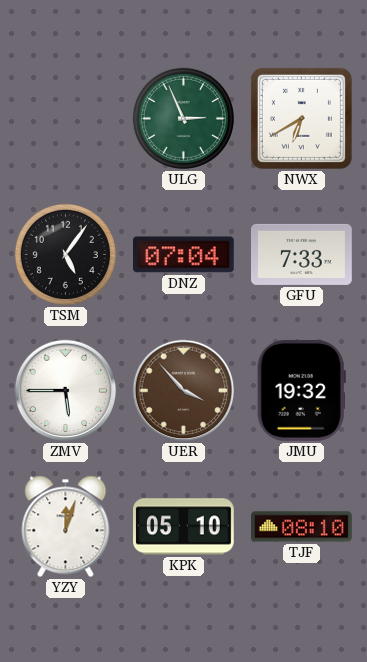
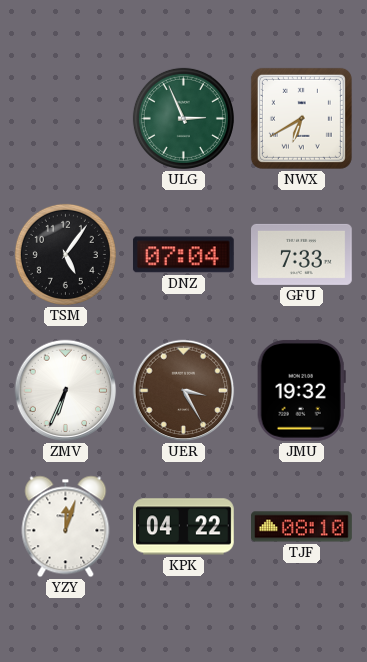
ZMV: 5:45 -> 6:34
UER: 3:53 -> 3:25
KPK: 05:10 -> 04:22
